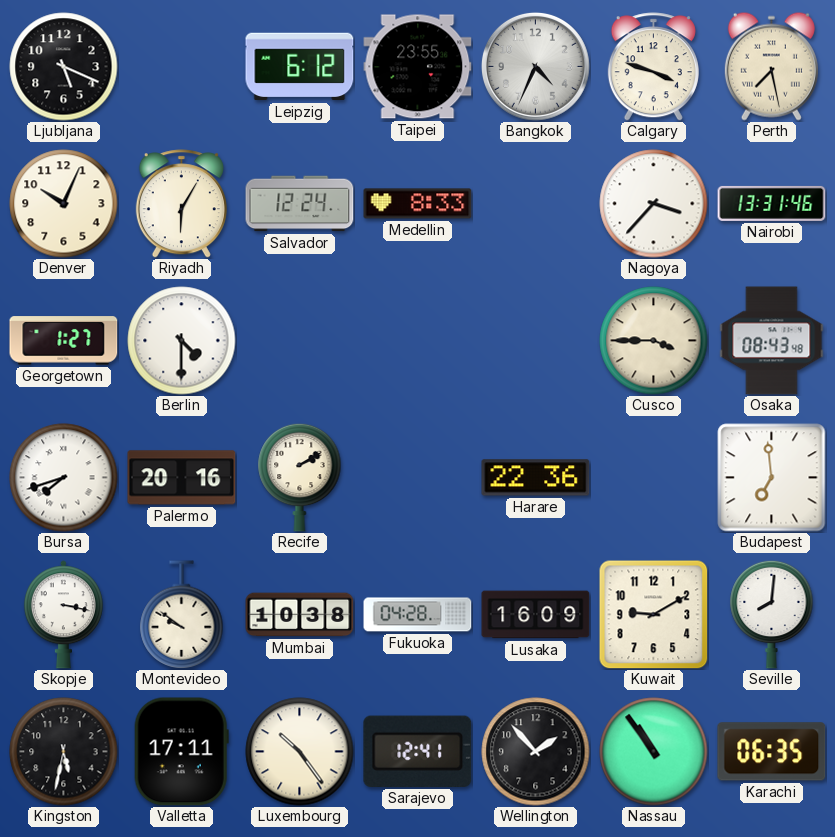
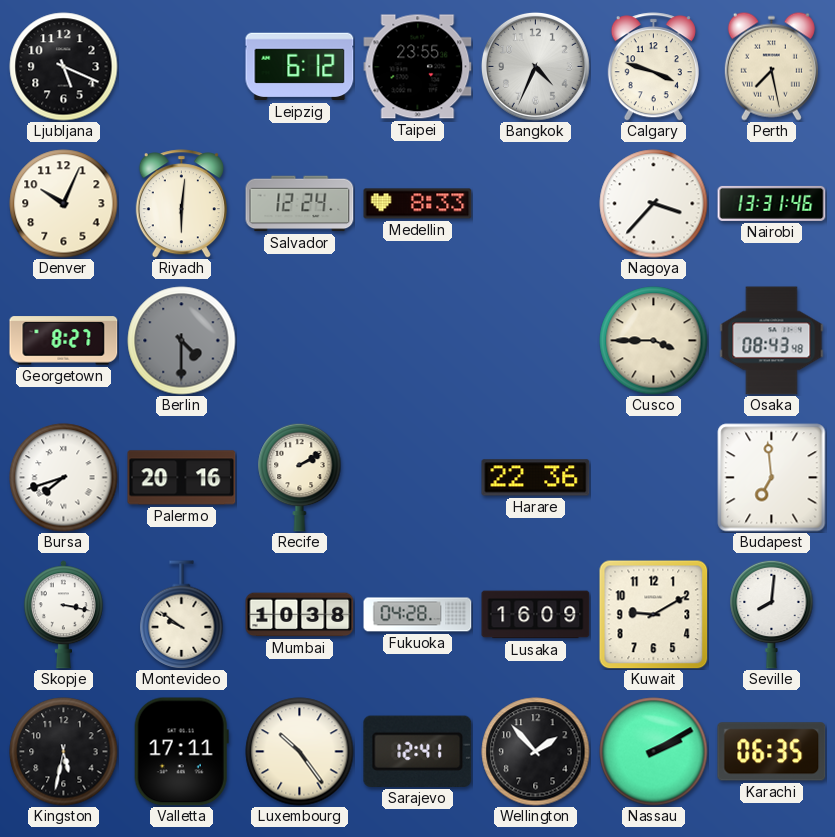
Riyadh: 6:05 -> 6:01
Georgetown: 1:27 -> 8:27
Berlin dial: white -> grey
Nassau: 10:54 -> 2:10
